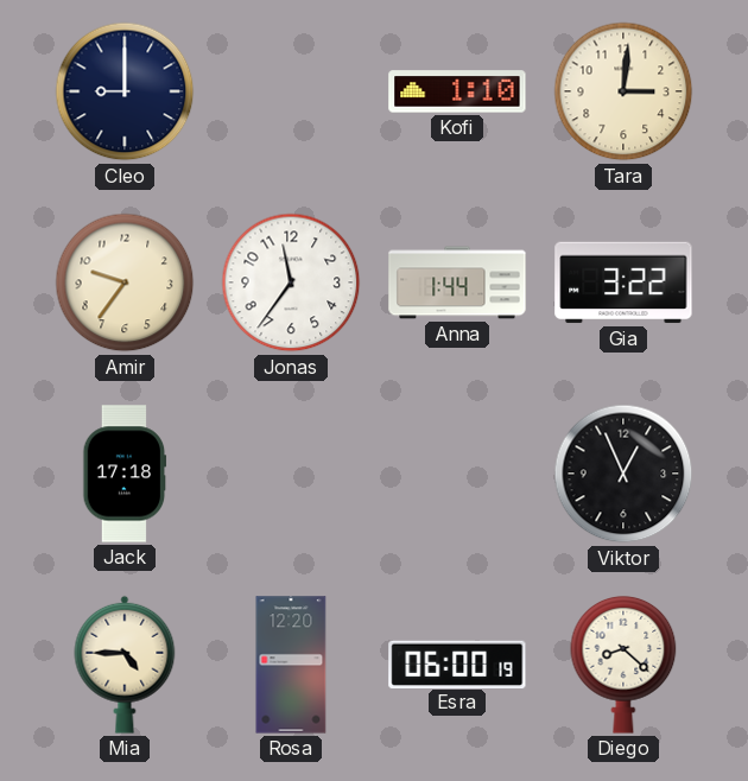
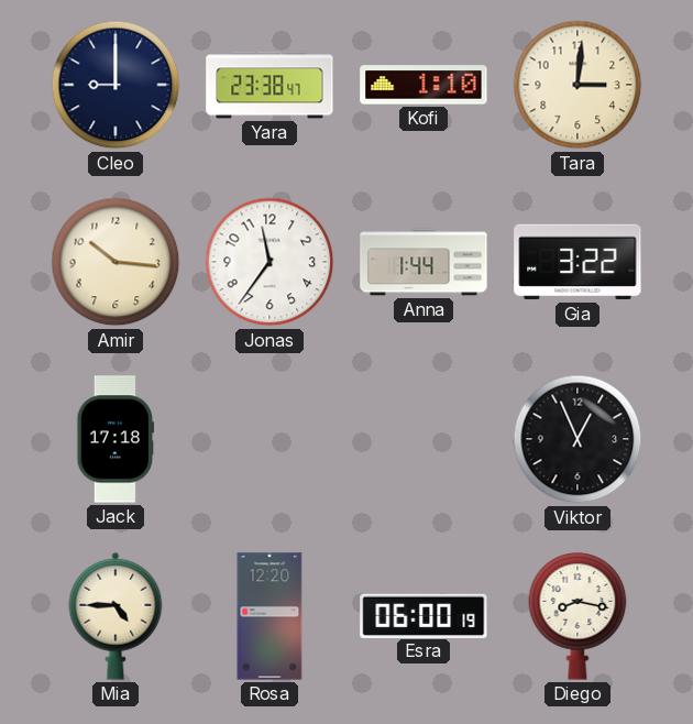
Yara: none -> 23:38
Amir: 9:36 -> 10:16
Diego: 8:22 -> 8:17
